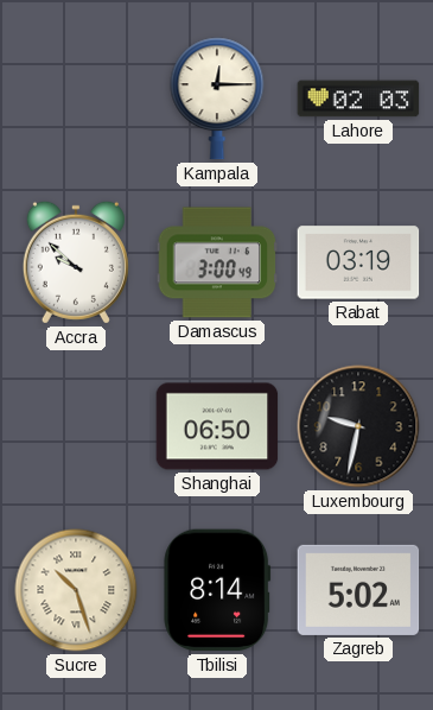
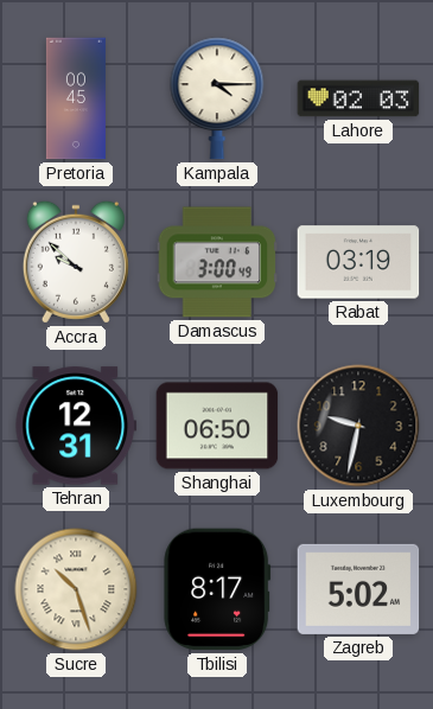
Pretoria: none -> 00:45
Kampala: 12:15 -> 4:15
Tehran: none -> 12:31
Tbilisi: 8:14 -> 8:17
